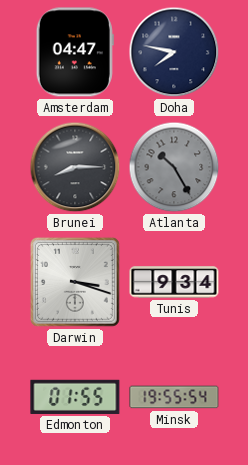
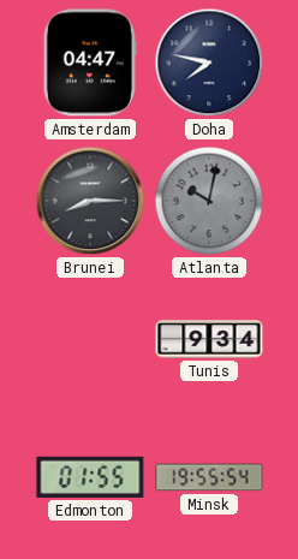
Atlanta: 10:25 -> 10:02
Darwin: 3:18 -> none
